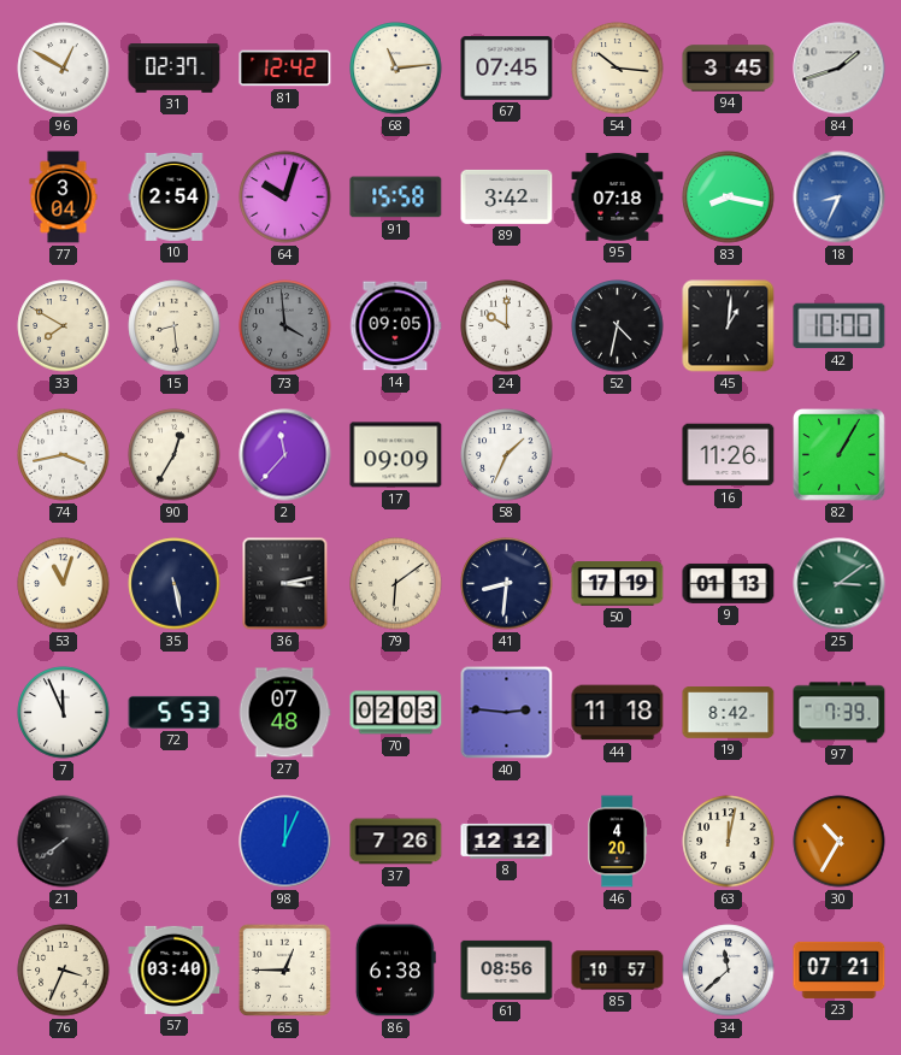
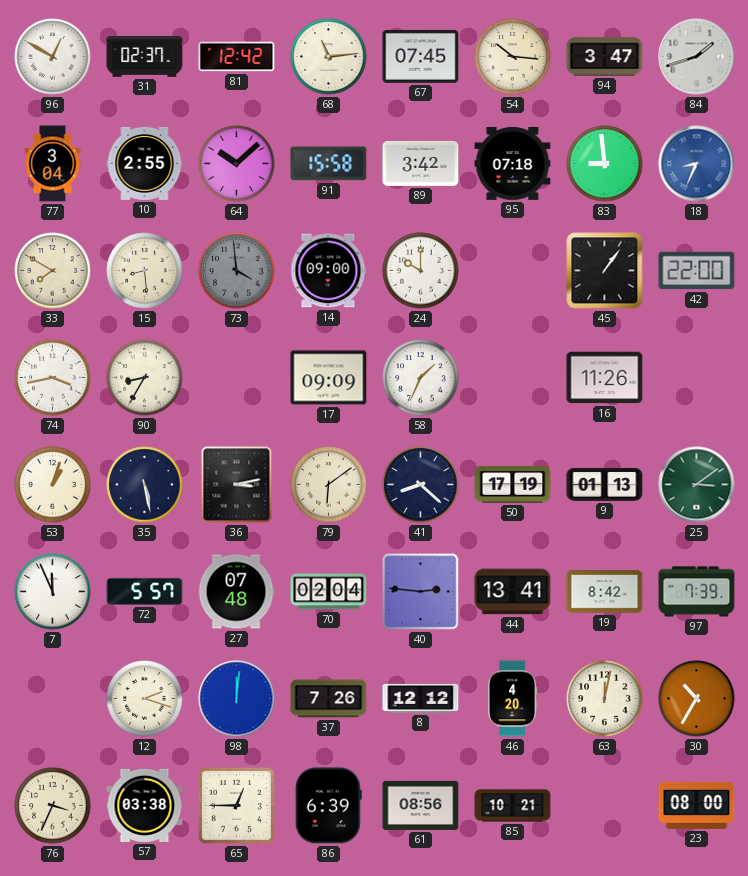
94: 3:45 -> 3:47
10: 2:54 -> 2:55
64: 10:03 -> 10:08
83: 8:17 -> 8:59
14: 09:05 -> 09:00
52: 4:32 -> none
45: 1:01 -> 1:06
42: 10:00 -> 22:00
90: 12:35 -> 8:35
2: 11:37 -> none
82: 1:05 -> none
53: 11:03 -> 1:03
41: 8:31 -> 8:22
72: 5:53 -> 5:57
70: 02:03 -> 02:04
44: 11:18 -> 13:41
21: 7:39 -> none
12: none -> 2:18
98: 12:04 -> 12:01
57: 03:40 -> 03:38
86: 6:38 -> 6:39
85: 10:57 -> 10:21
34: 11:38 -> none
23: 07:21 -> 08:00
